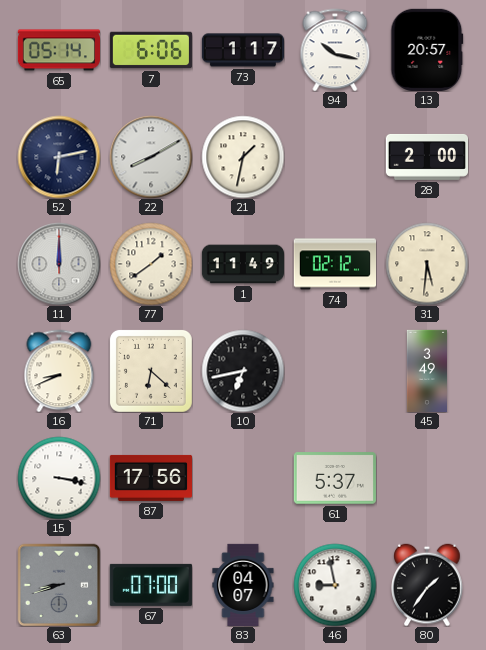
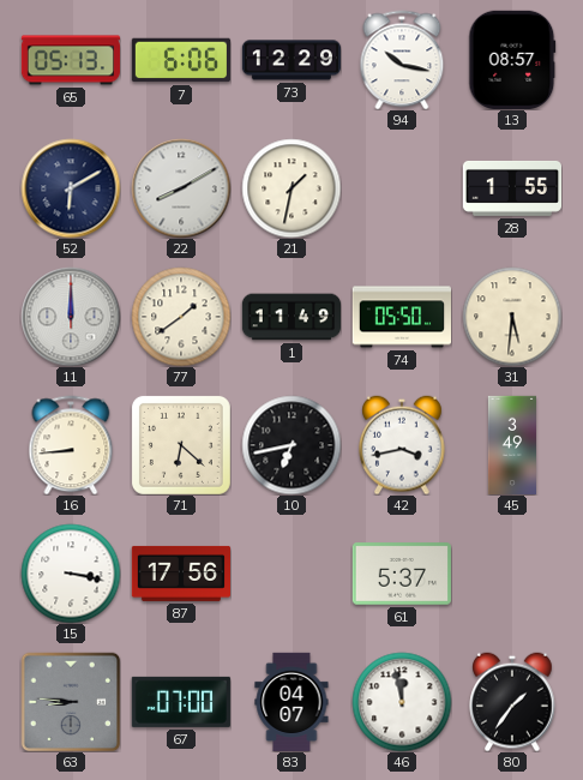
65: 05:14 -> 05:13
73: 1:17 -> 12:29
13: 20:57 -> 08:57
52: 6:13 -> 6:10
28: 2:00 -> 1:55
74: 02:12 -> 05:50
16: 8:41 -> 8:44
42: none -> 3:43
63: 8:42 -> 8:46
46: 8:58 -> 11:58
